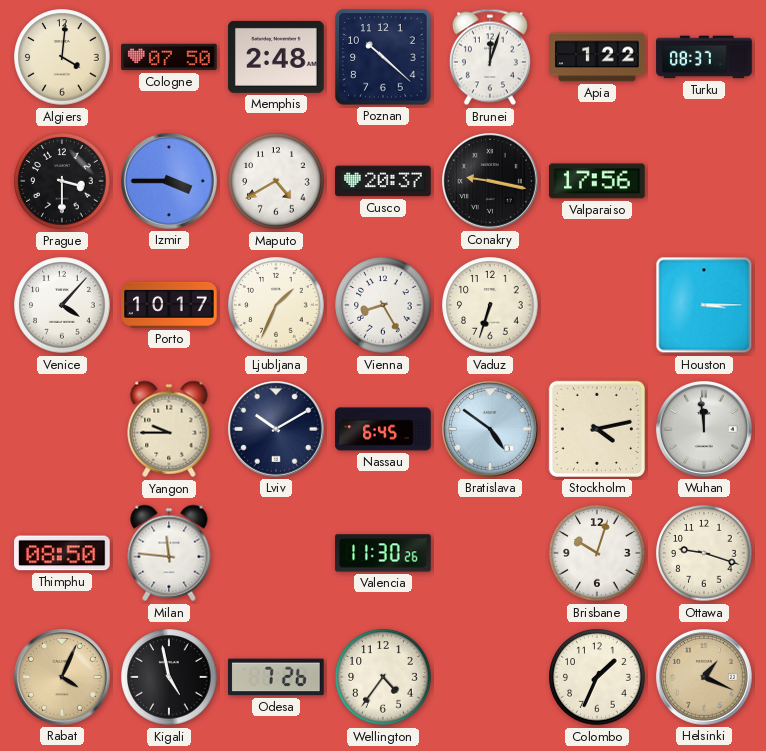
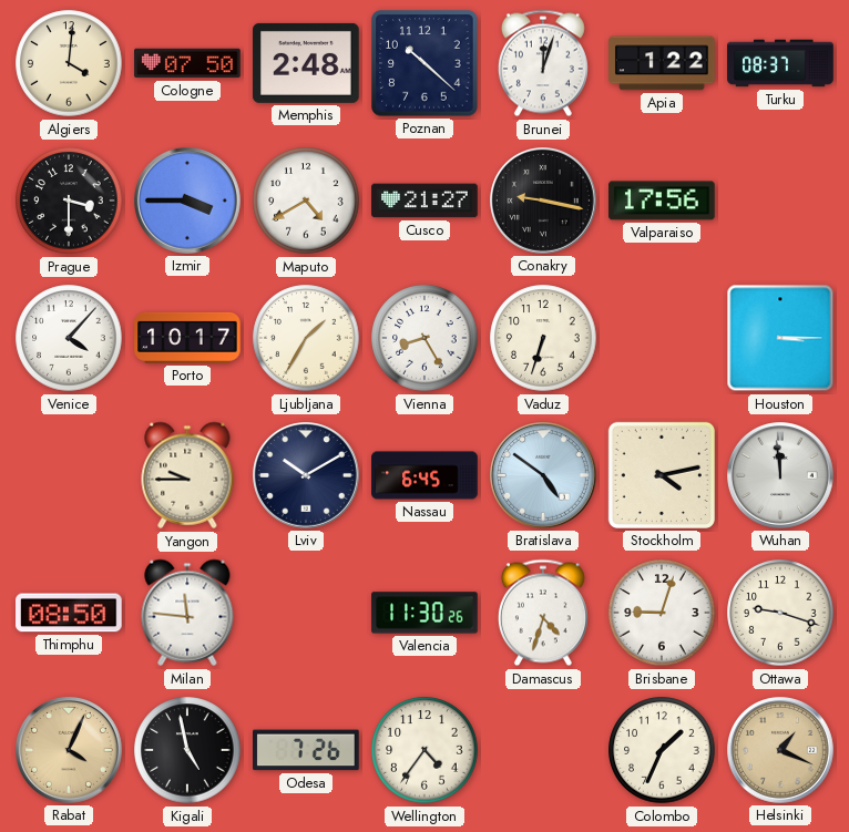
Cusco: 20:37 -> 21:27
Ljubljana: 1:34 -> 1:35
Damascus: none -> 4:33
Brisbane: 10:03 -> 9:03
